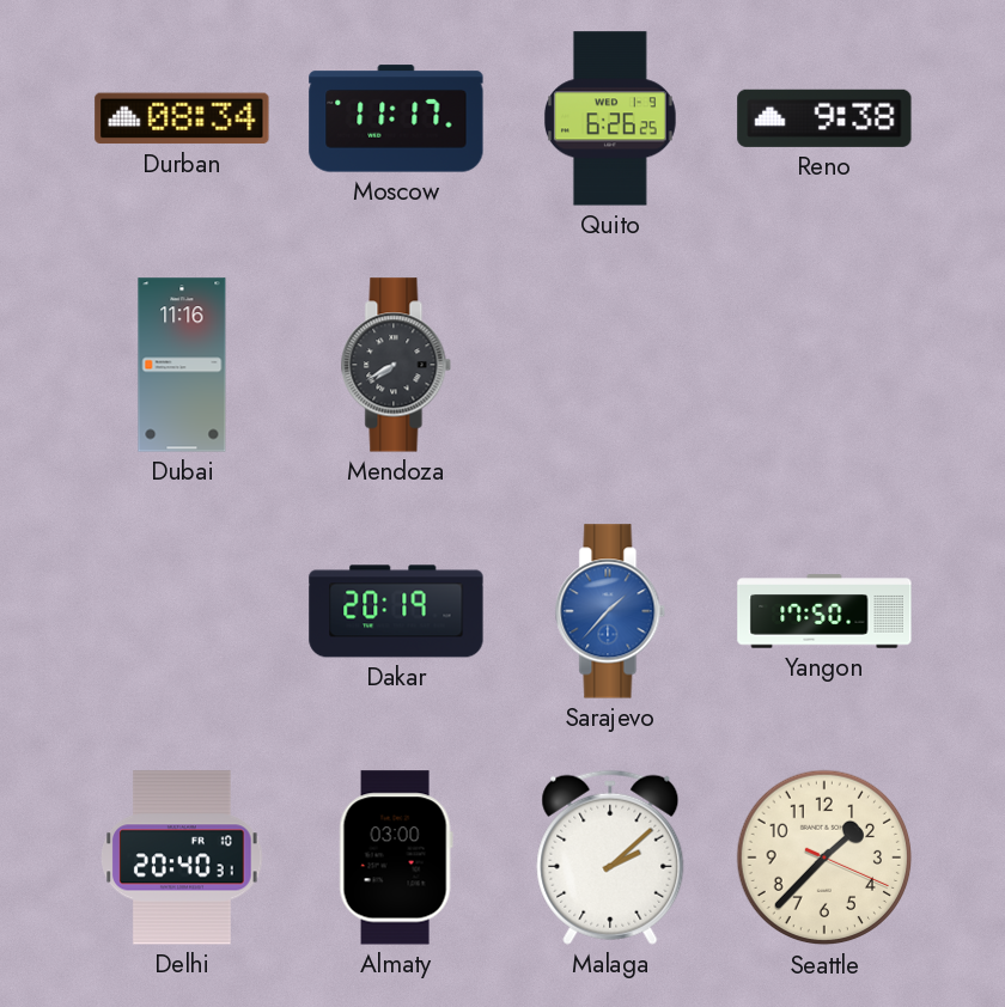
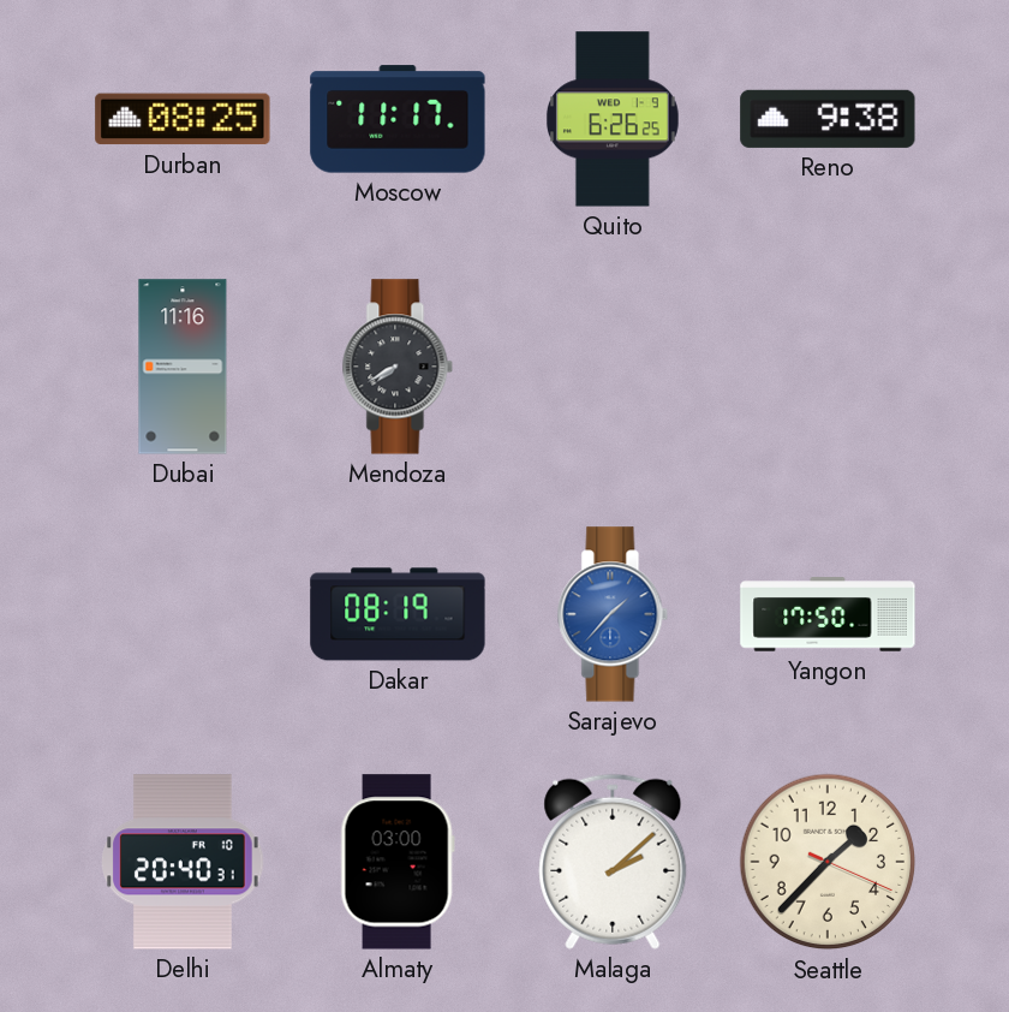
Durban: 08:34 -> 08:25
Dakar: 20:19 -> 08:19
